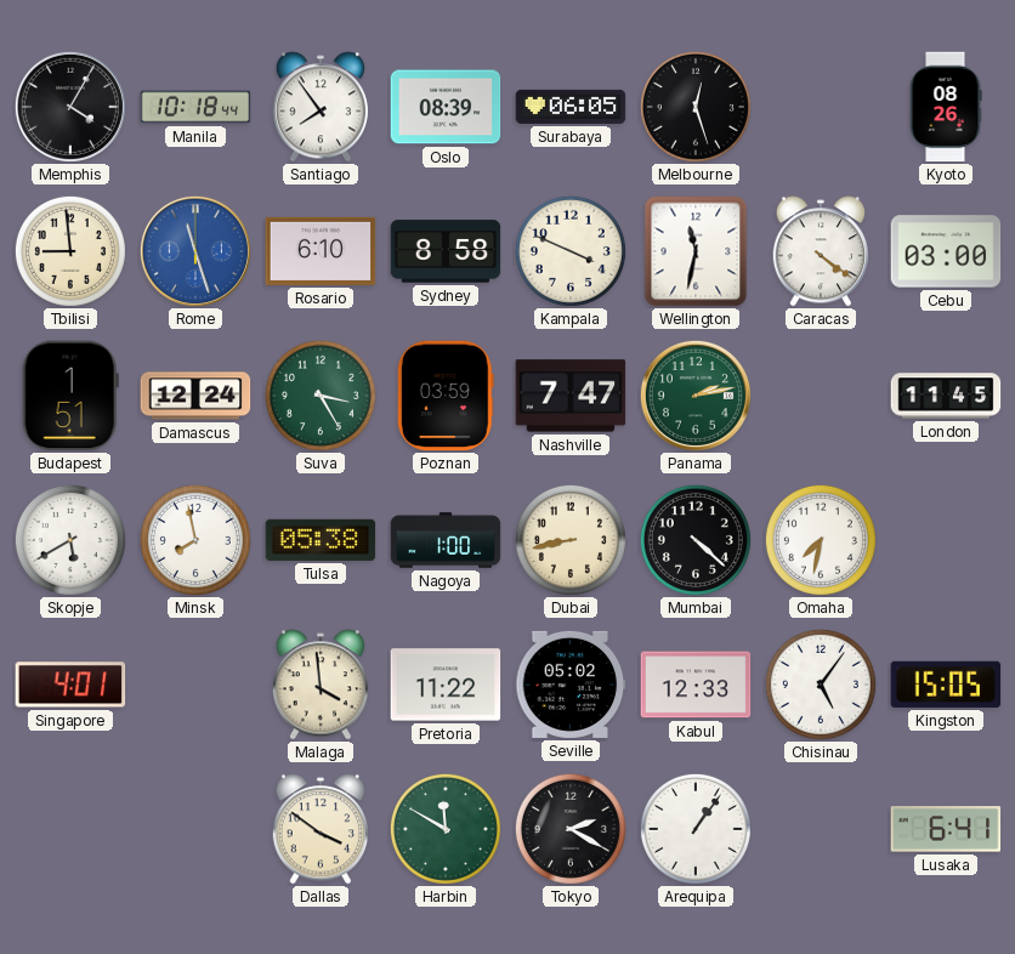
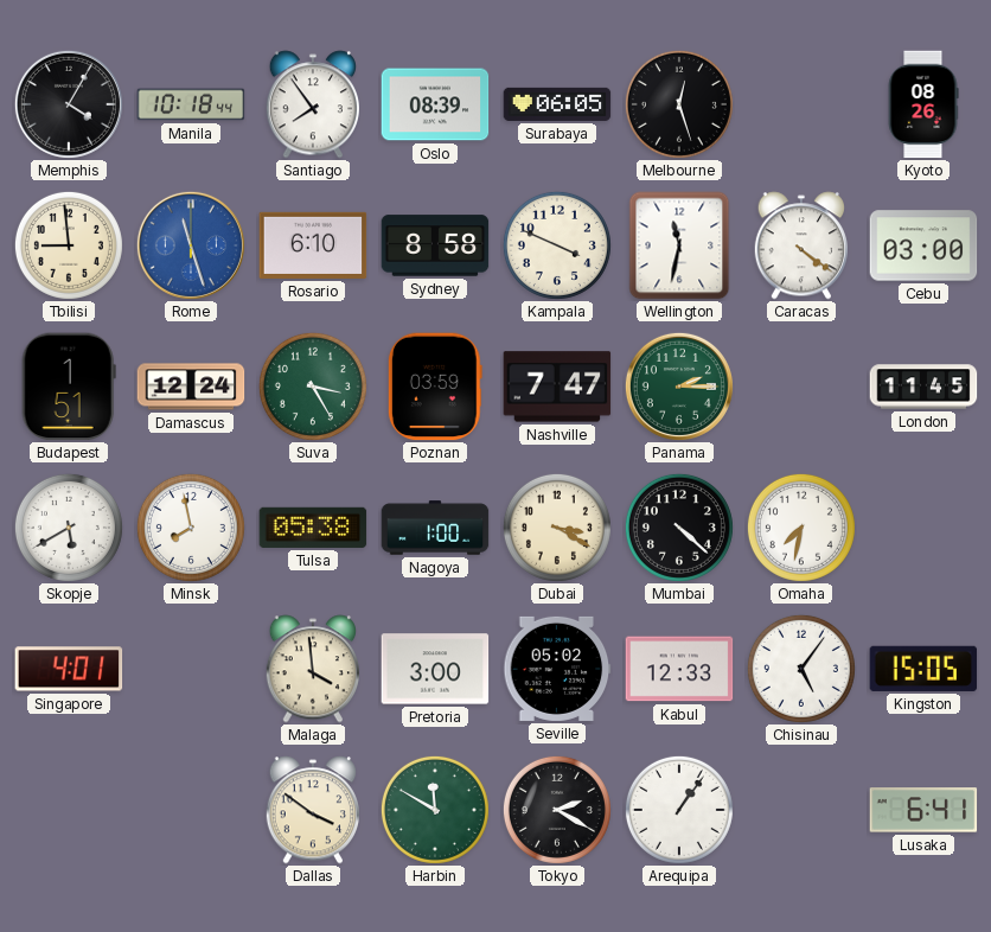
Panama: 2:13 -> 2:15
Dubai: 8:43 -> 3:20
Pretoria: 11:22 -> 3:00
